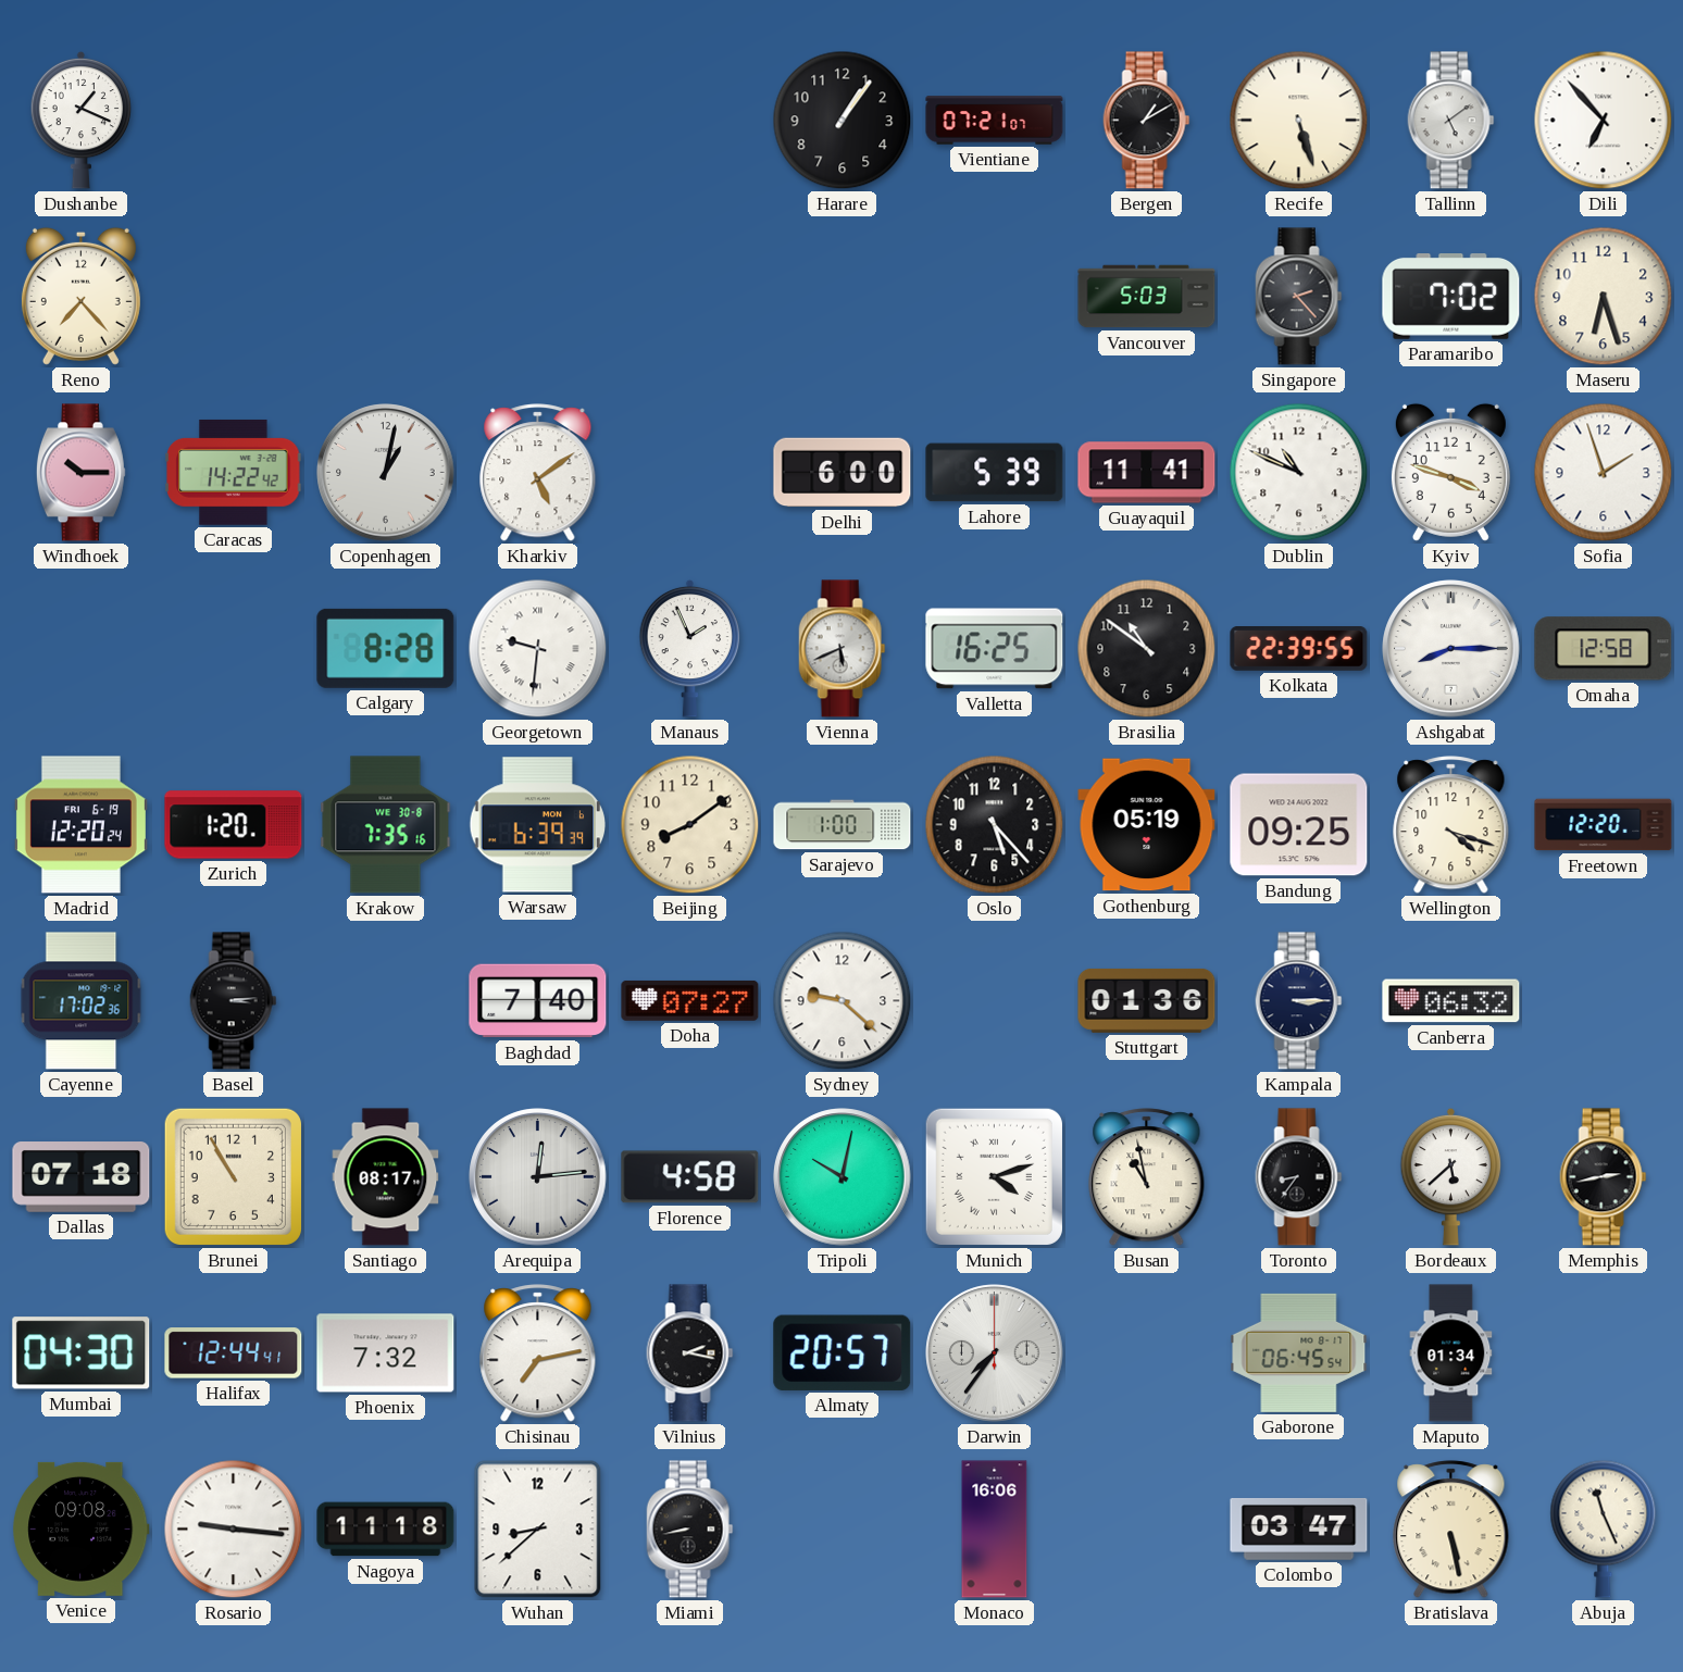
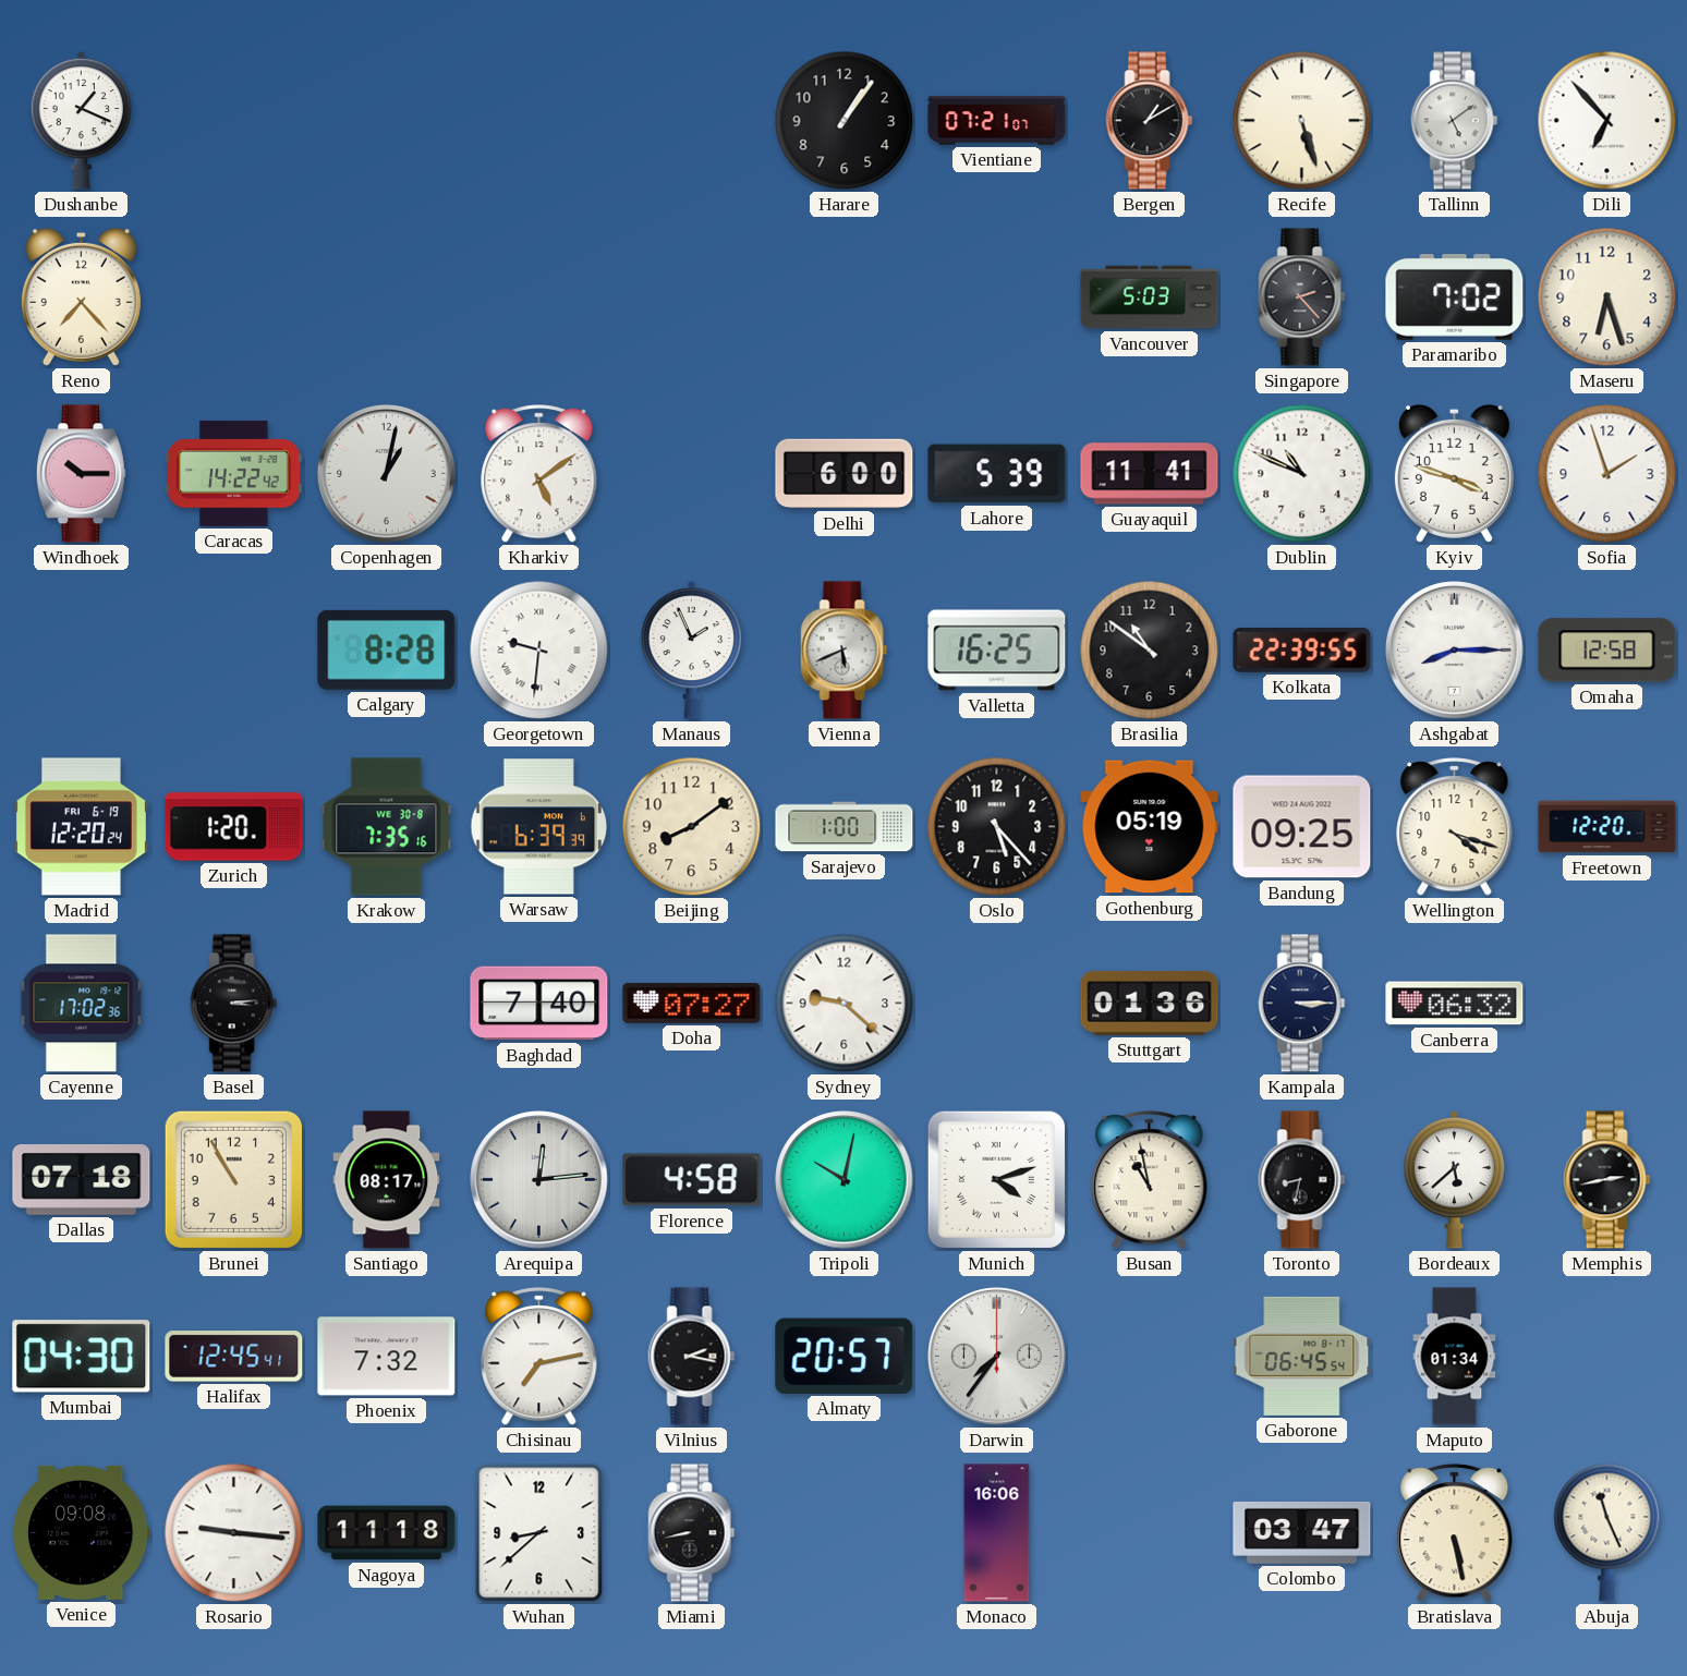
Toronto: 8:36 -> 8:32
Halifax: 12:44 -> 12:45
